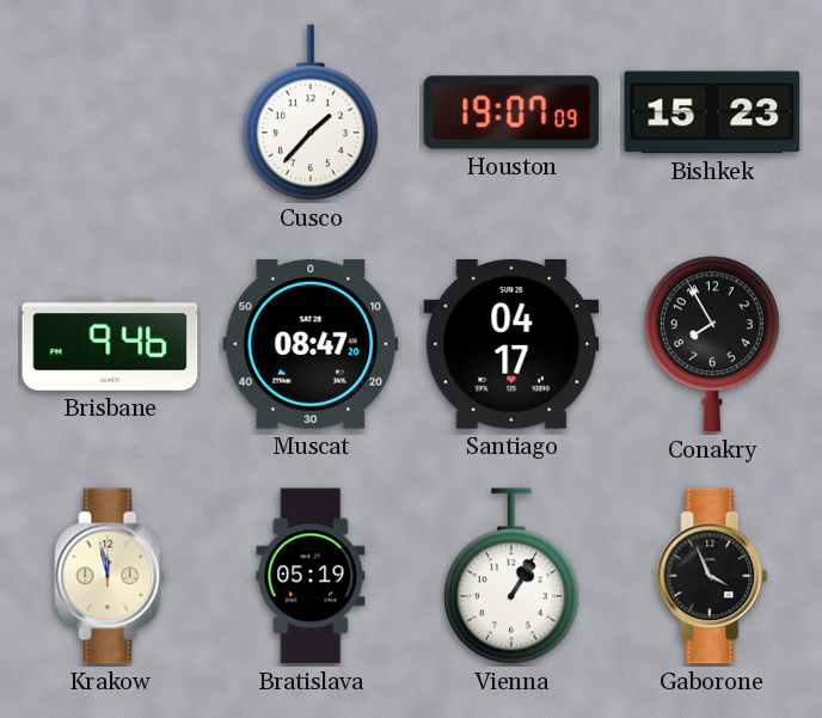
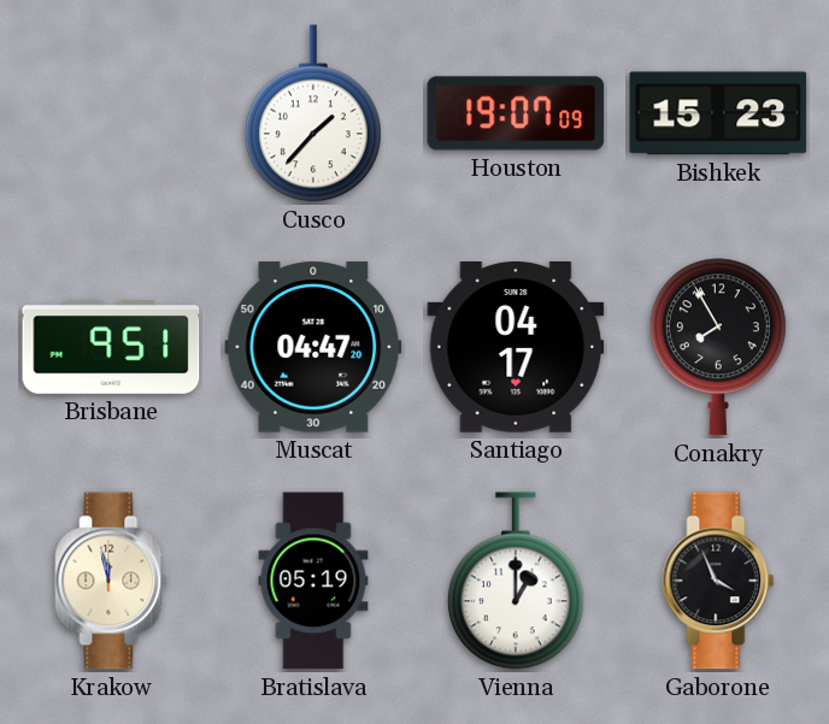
Brisbane: 9:46 -> 9:51
Muscat: 08:47 -> 04:47
Vienna: 1:05 -> 1:00
